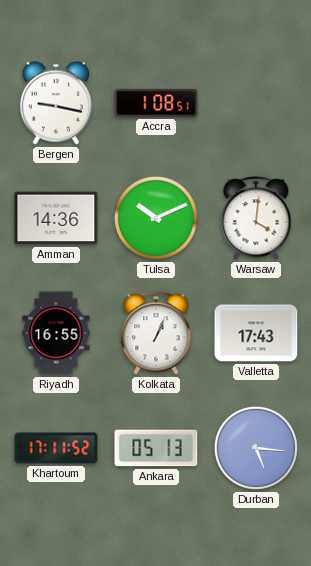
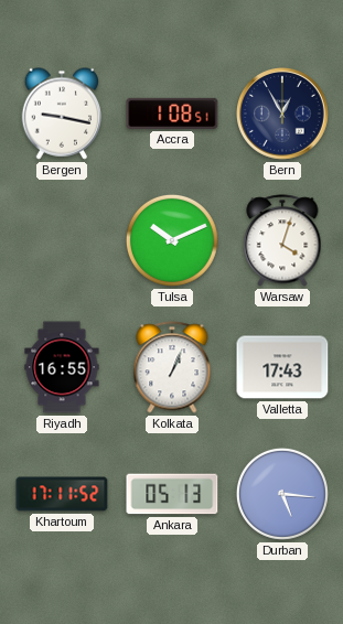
Bern: none -> 12:55
Amman: 14:36 -> none
Warsaw: 4:01 -> 4:03
